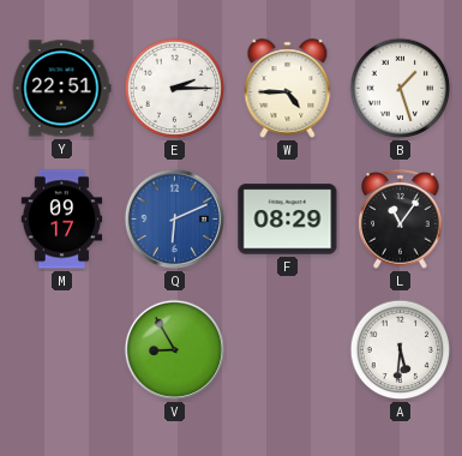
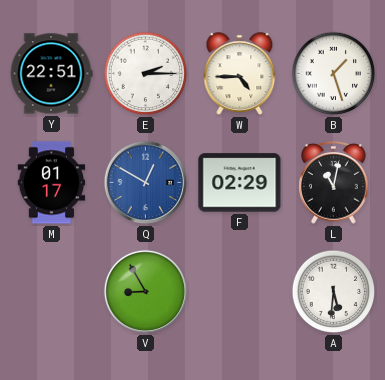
M: 09:17 -> 01:17
Q: 6:11 -> 12:50
F: 08:29 -> 02:29
L: 11:06 -> 11:02
